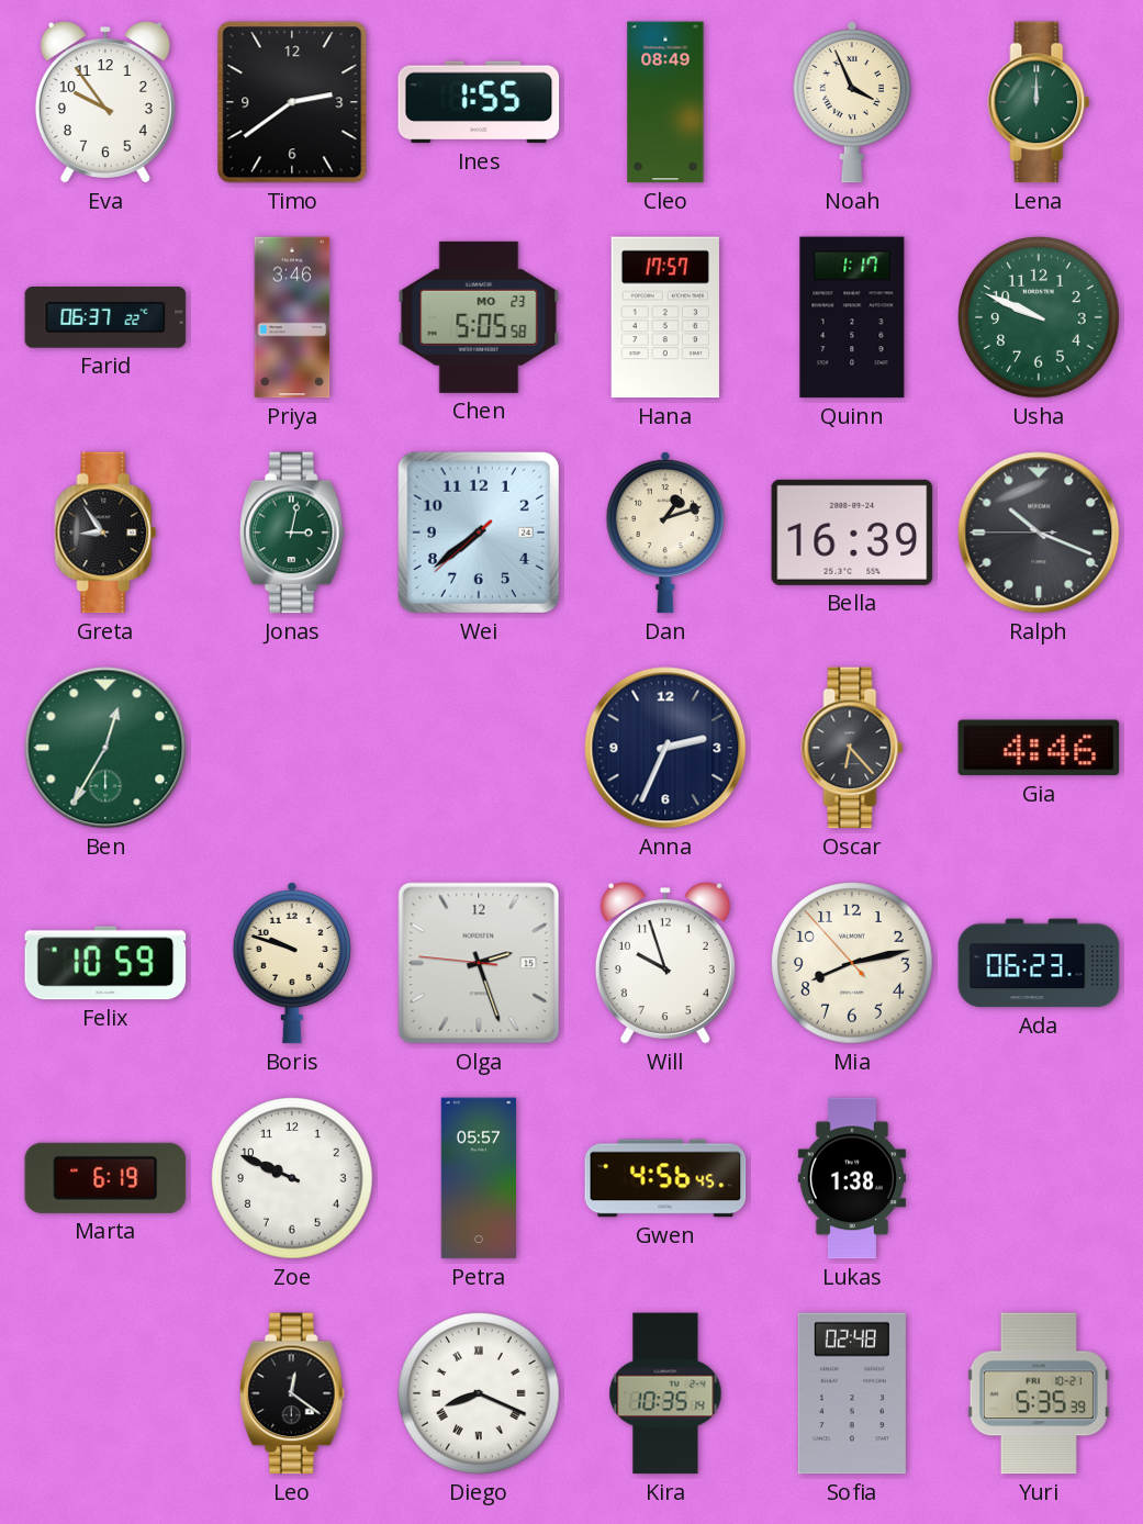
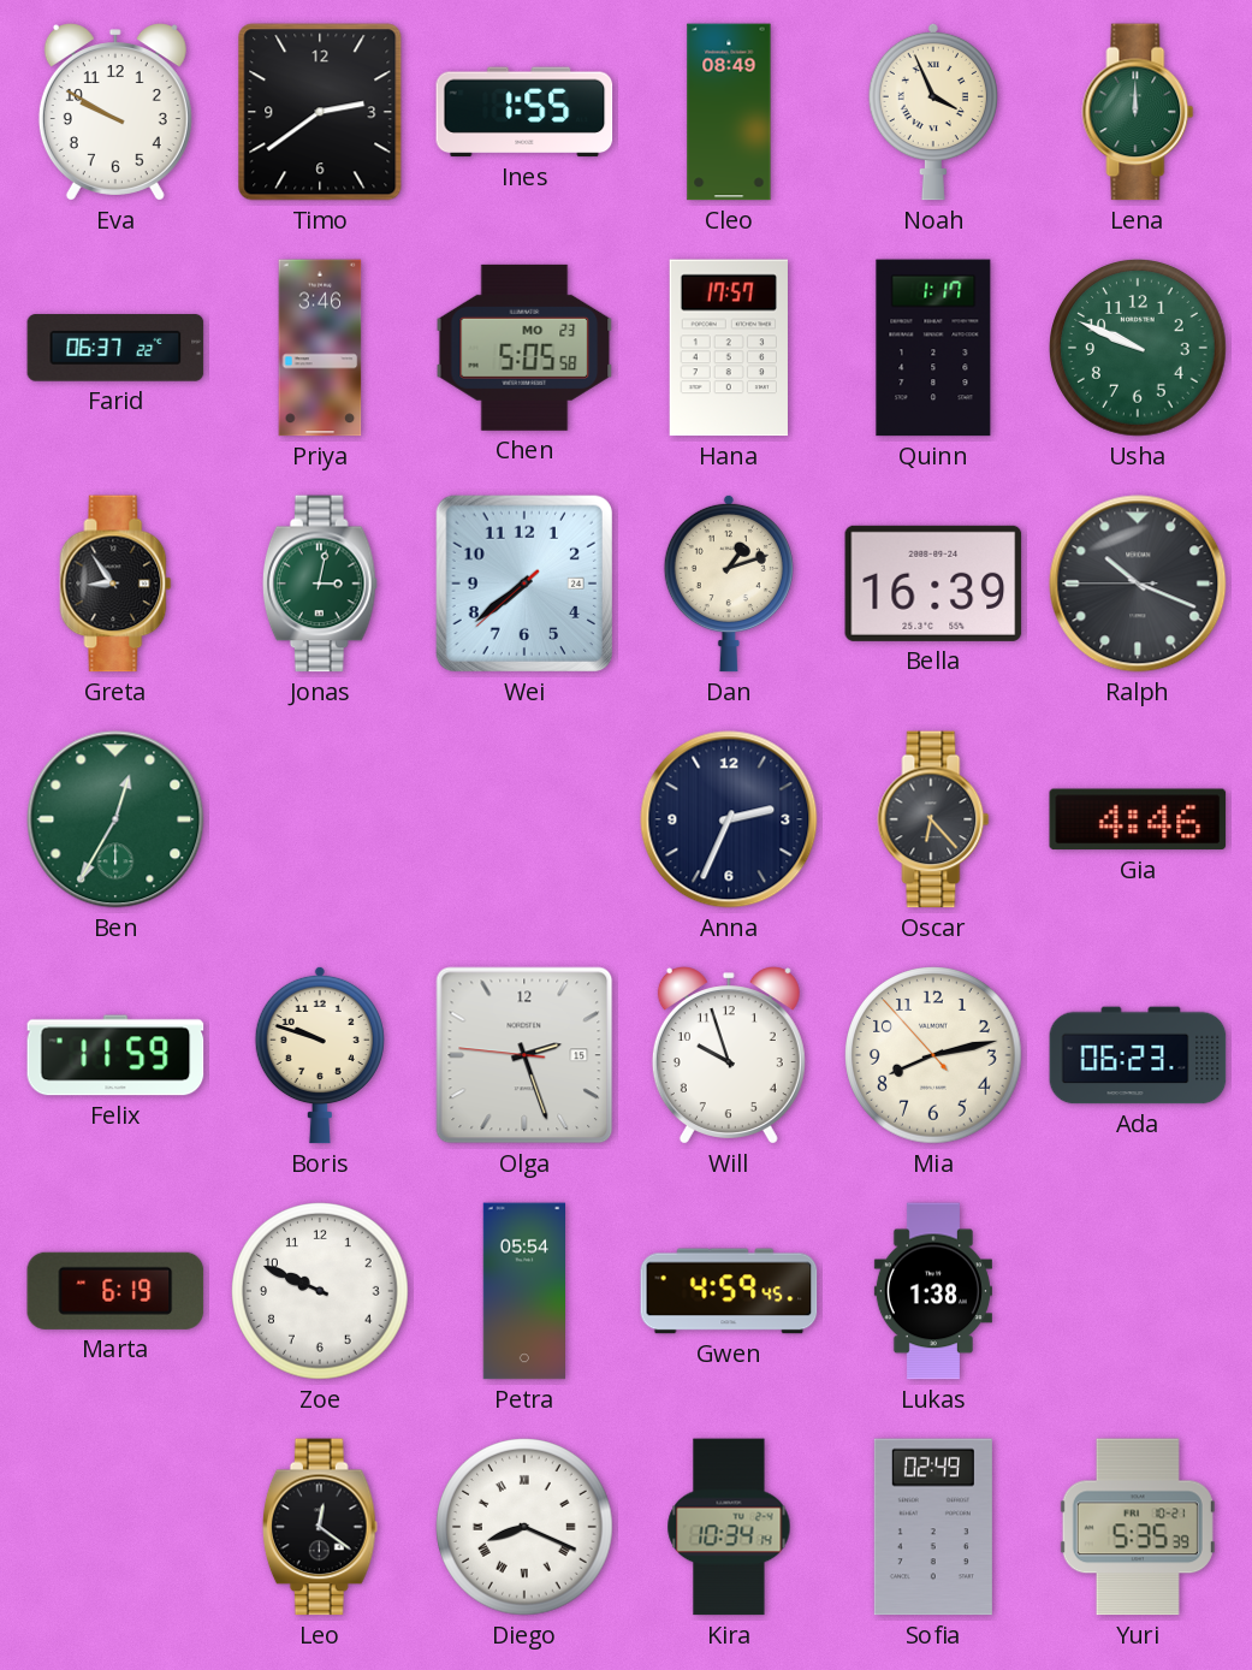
Eva: 9:54 -> 9:50
Felix: 10:59 -> 11:59
Petra: 05:57 -> 05:54
Gwen: 4:56 -> 4:59
Kira: 10:35 -> 10:34
Sofia: 02:48 -> 02:49
